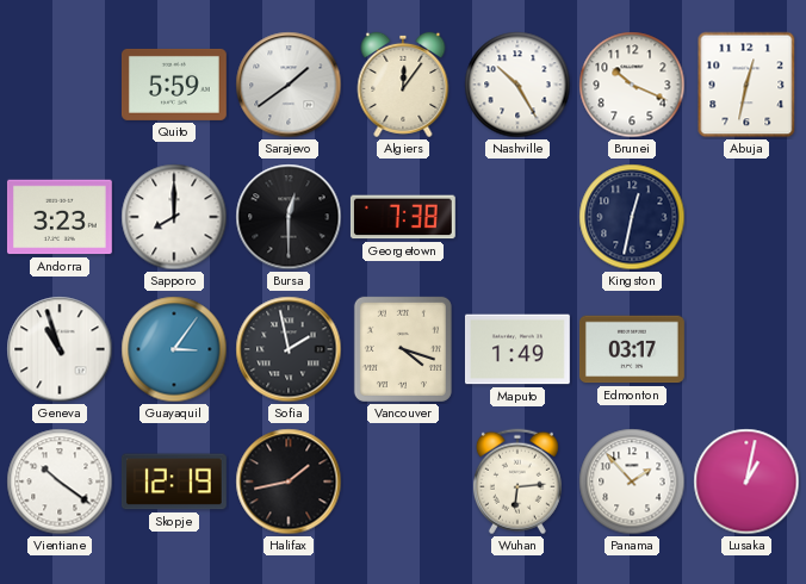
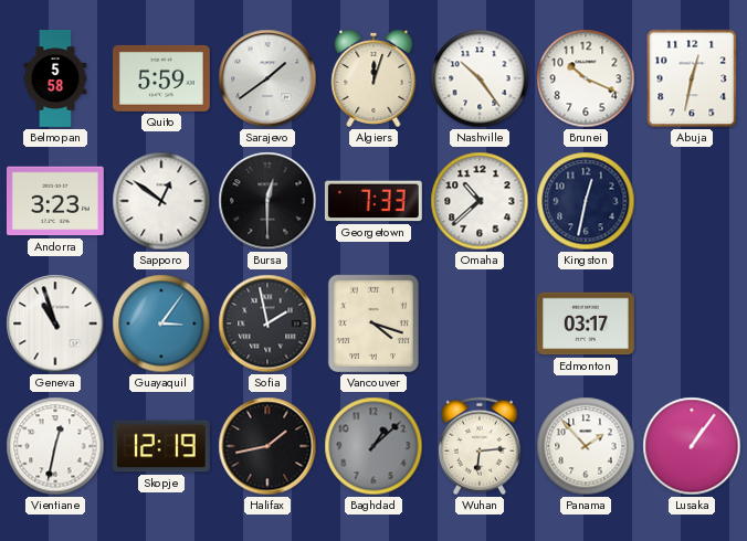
Belmopan: none -> 5:58
Algiers: 12:06 -> 12:03
Nashville: 10:25 -> 10:24
Sapporo: 8:00 -> 12:51
Georgetown: 7:38 -> 7:33
Omaha: none -> 10:38
Maputo: 1:49 -> none
Vientiane: 10:21 -> 12:32
Baghdad: none -> 1:08
Lusaka: 1:02 -> 1:06
